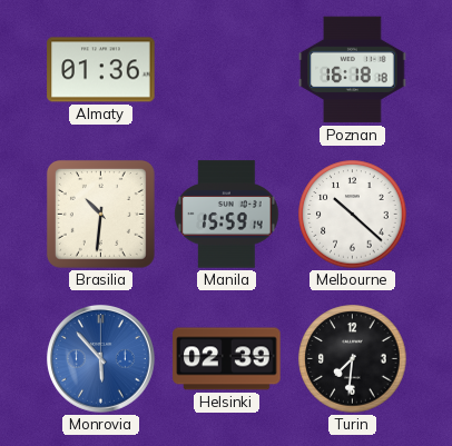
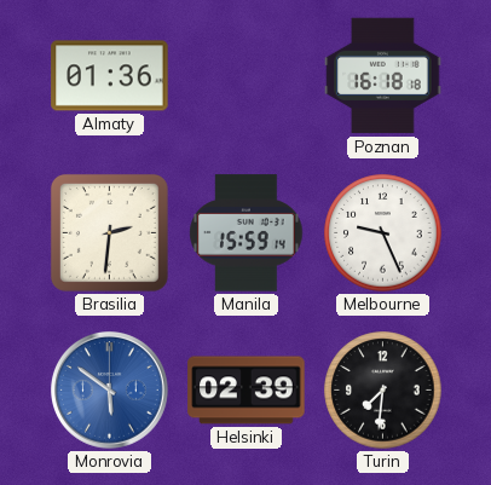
Brasilia: 10:31 -> 2:31
Melbourne: 10:22 -> 9:26
Monrovia: 5:53 -> 5:51
